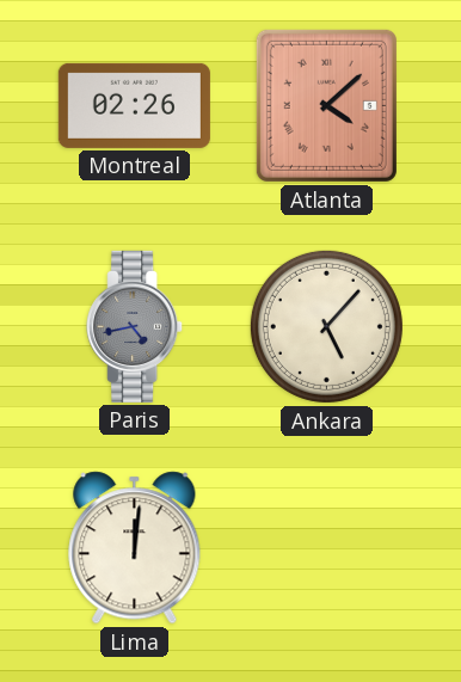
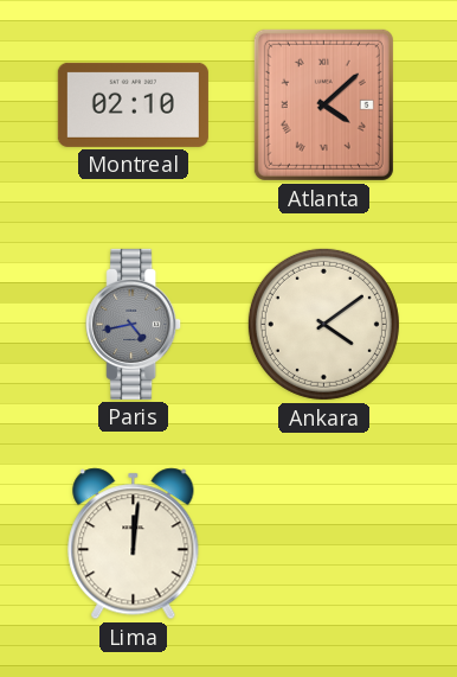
Montreal: 02:26 -> 02:10
Ankara: 5:07 -> 4:09
